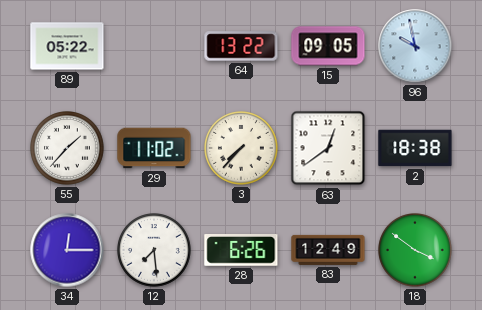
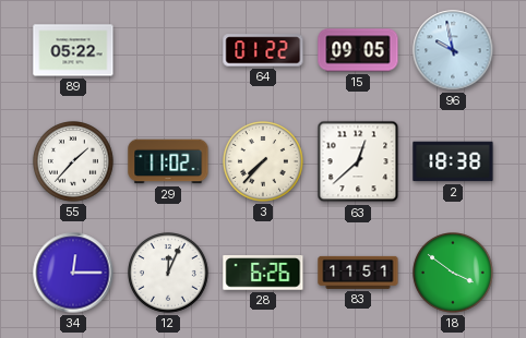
64: 13:22 -> 01:22
63: 12:39 -> 12:38
12: 7:29 -> 12:04
83: 12:49 -> 11:51
